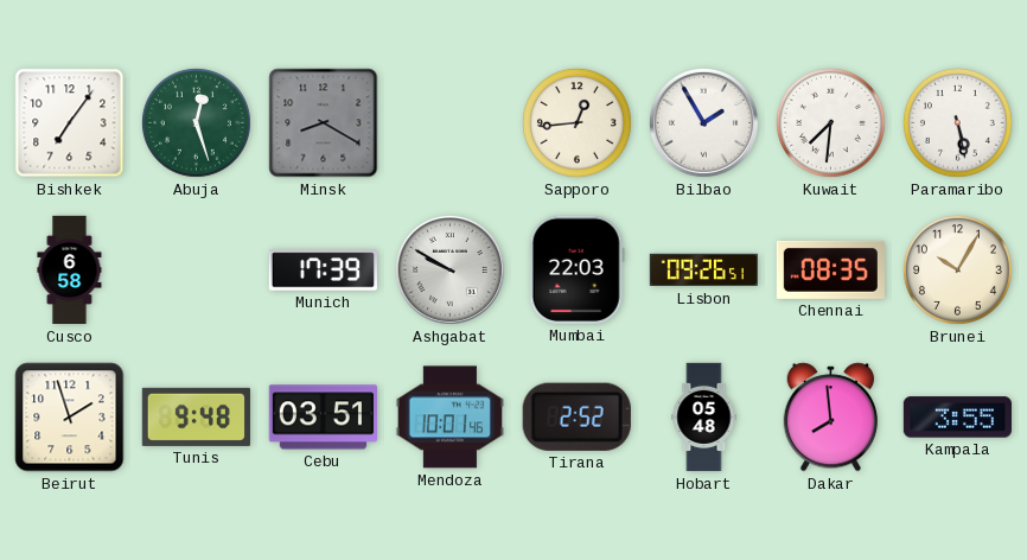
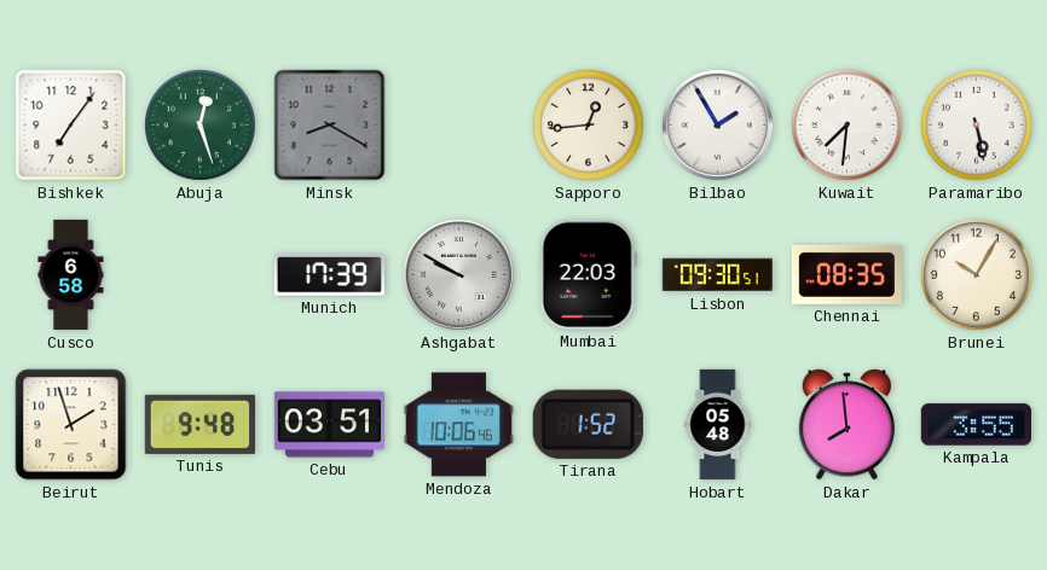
Lisbon: 09:26 -> 09:30
Mendoza: 10:01 -> 10:06
Tirana: 2:52 -> 1:52
